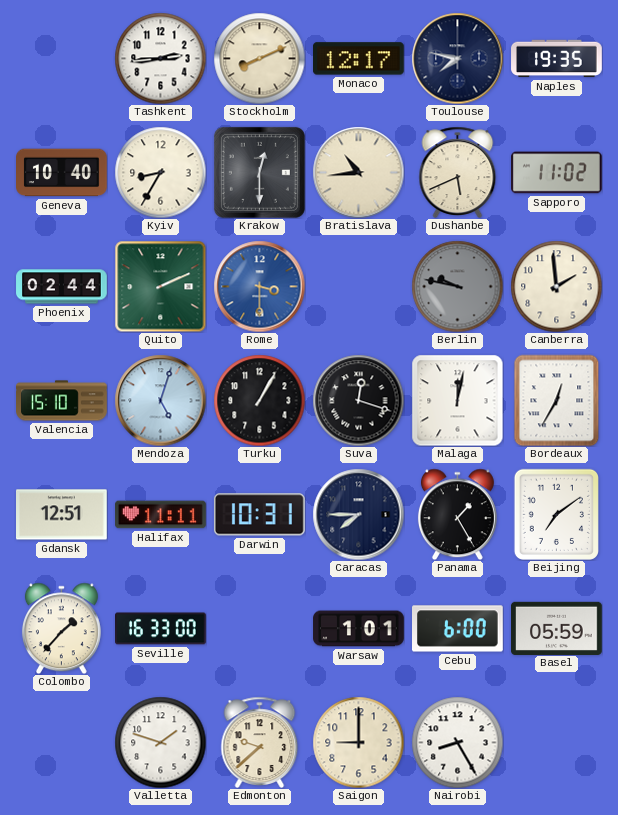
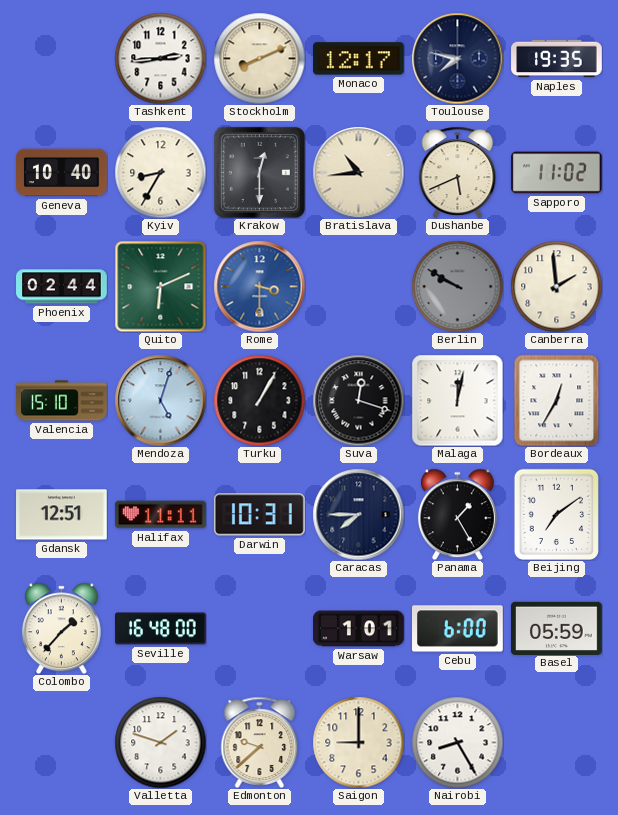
Quito: 2:11 -> 6:11
Berlin: 9:47 -> 9:50
Seville: 16:33 -> 16:48
